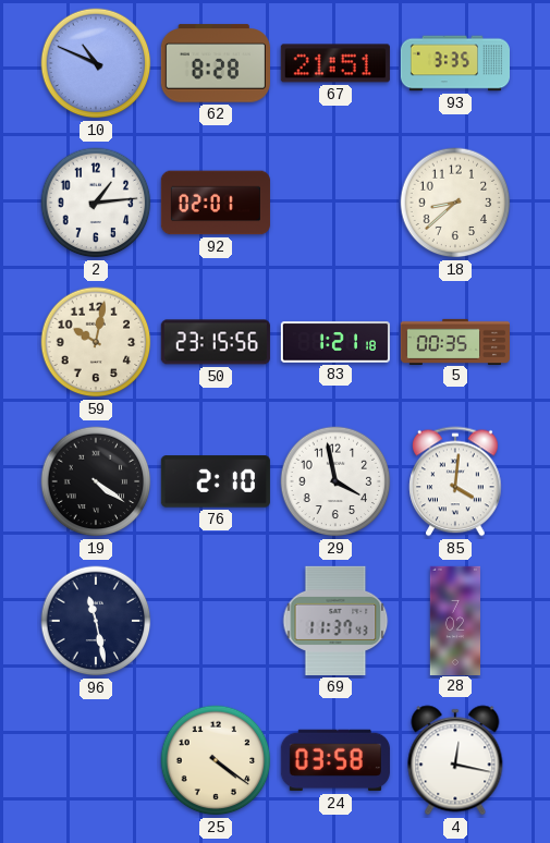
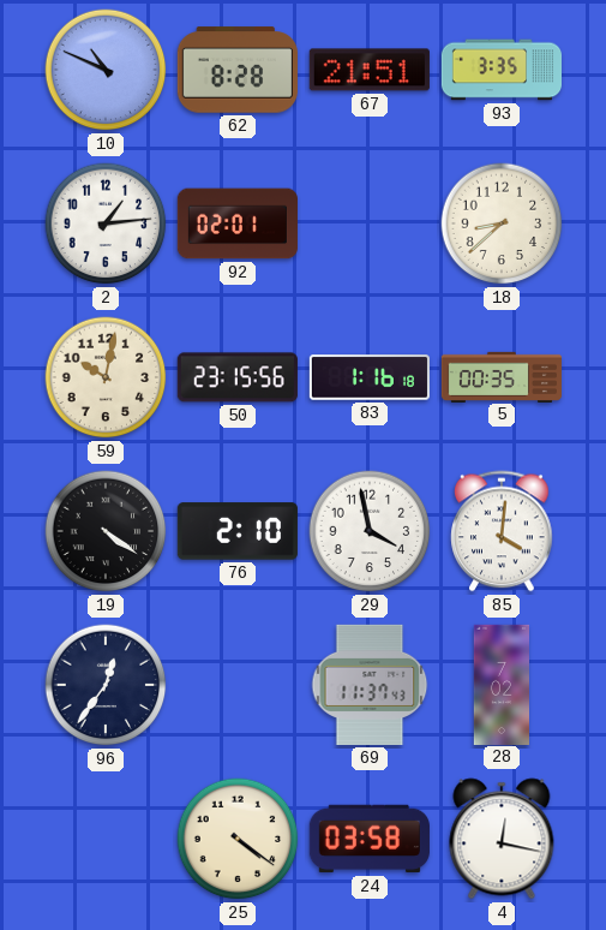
83: 1:21 -> 1:16
96: 11:28 -> 12:36
